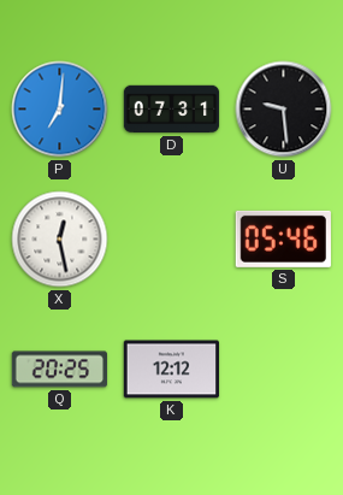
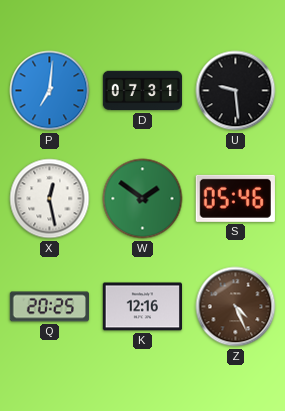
W: none -> 1:51
K: 12:12 -> 12:16
Z: none -> 4:26
